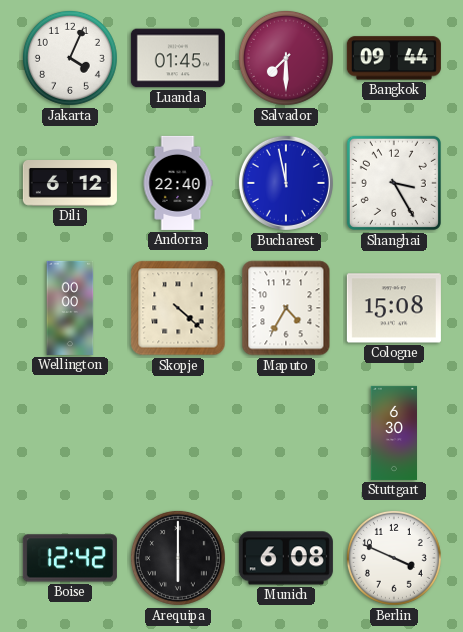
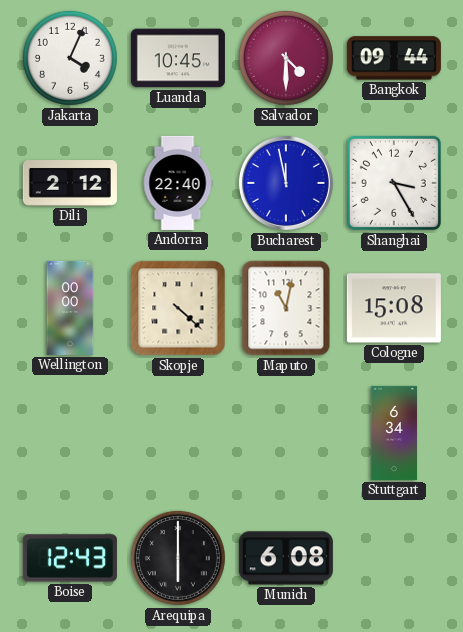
Luanda: 01:45 -> 10:45
Salvador: 7:30 -> 4:30
Dili: 6:12 -> 2:12
Maputo: 4:35 -> 11:02
Stuttgart: 6:30 -> 6:34
Boise: 12:42 -> 12:43
Berlin: 3:49 -> none
